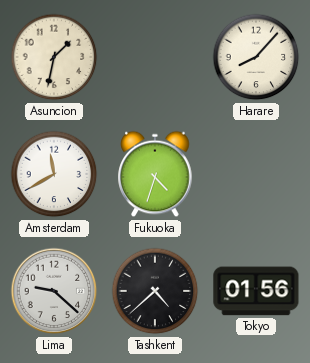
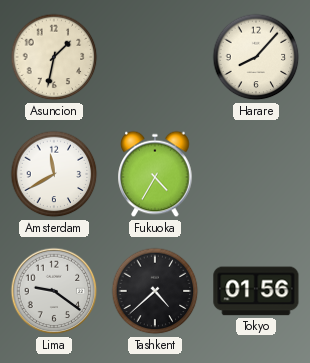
Fukuoka: 4:33 -> 4:35
Lima: 9:22 -> 9:21
